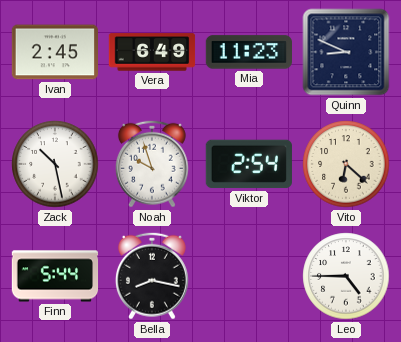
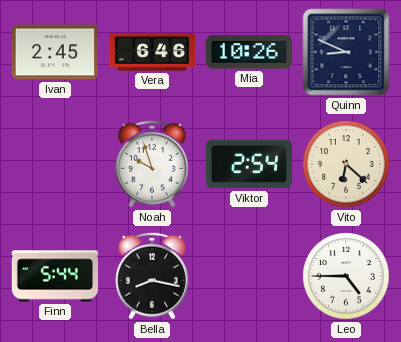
Vera: 6:49 -> 6:46
Mia: 11:23 -> 10:26
Zack: 10:28 -> none
